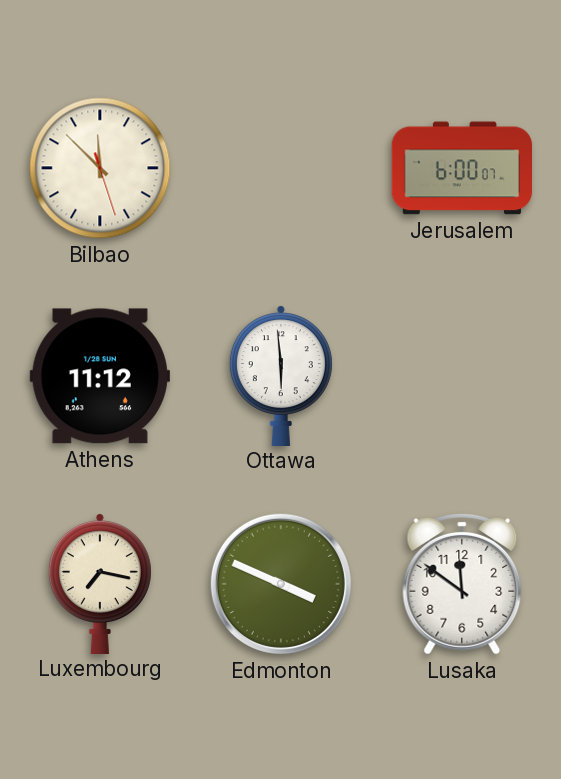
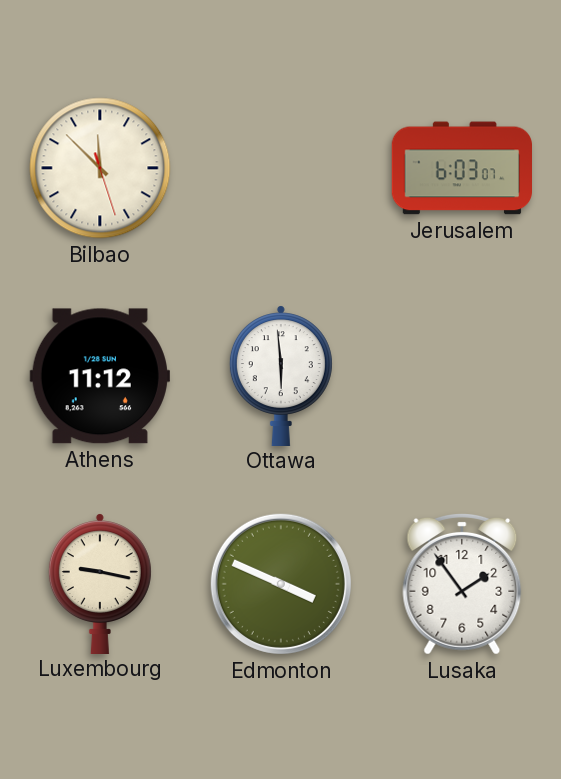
Jerusalem: 6:00 -> 6:03
Luxembourg: 7:17 -> 9:17
Lusaka: 11:51 -> 1:54
